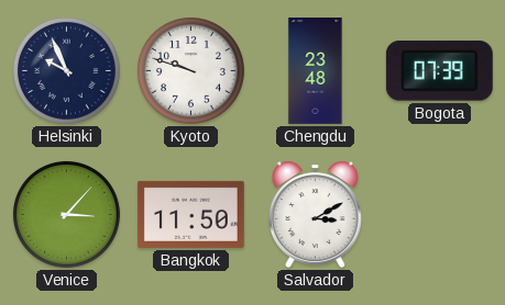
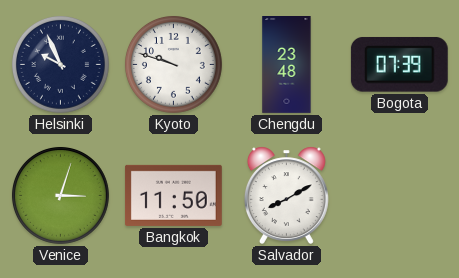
Venice: 3:07 -> 3:03
Salvador: 3:10 -> 8:10
